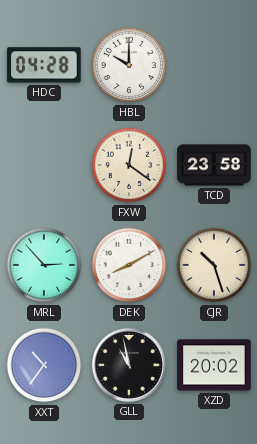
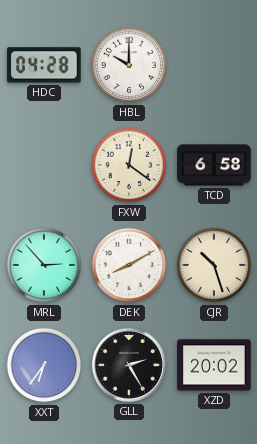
TCD: 23:58 -> 6:58
XXT: 10:36 -> 6:36
GLL: 10:58 -> 2:25
